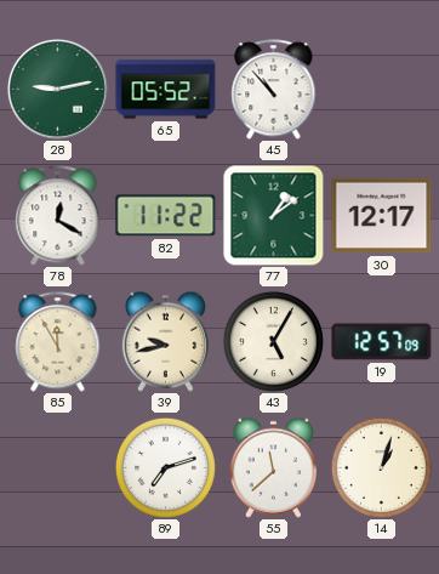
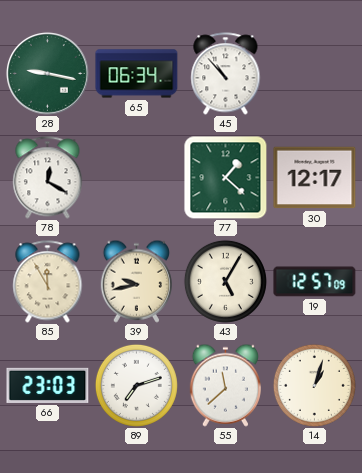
28: 9:13 -> 9:17
65: 05:52 -> 06:34
82: 11:22 -> none
77: 1:09 -> 1:22
66: none -> 23:03
